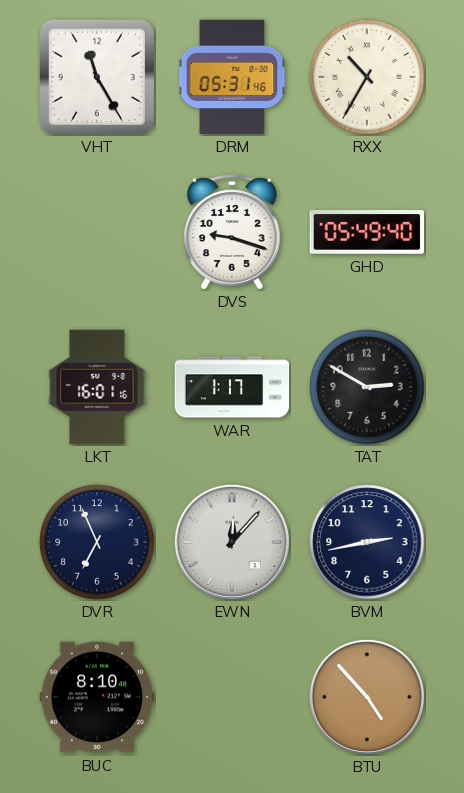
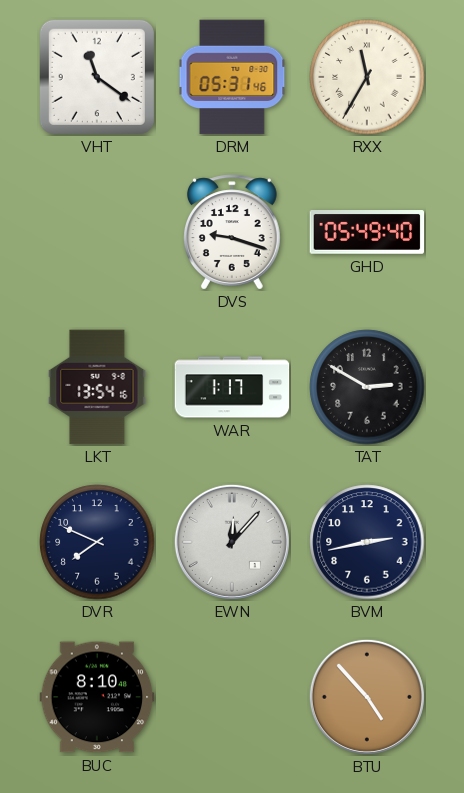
VHT: 11:25 -> 11:21
RXX: 10:35 -> 11:35
LKT: 16:01 -> 13:54
DVR: 6:56 -> 7:49
